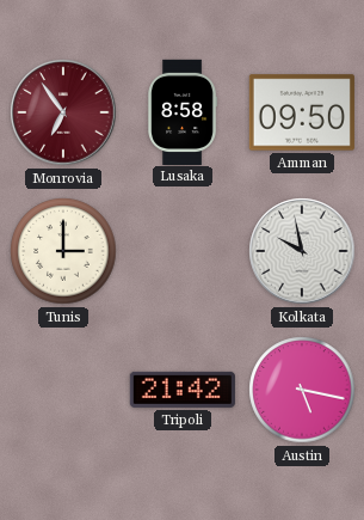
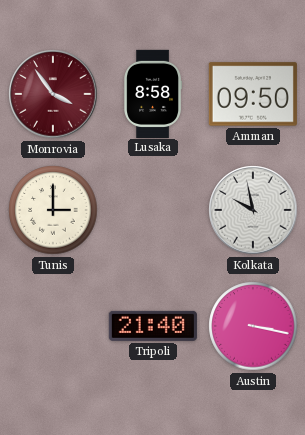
Monrovia: 6:54 -> 3:54
Tripoli: 21:42 -> 21:40
Austin: 5:17 -> 3:17
